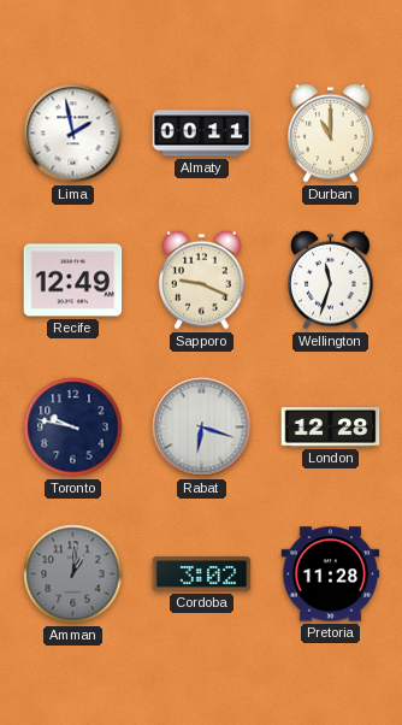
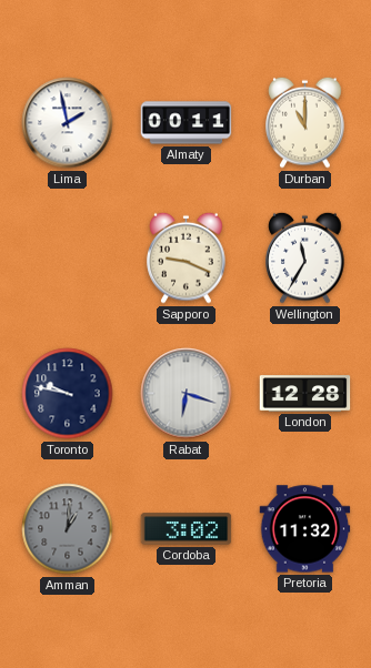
Recife: 12:49 -> none
Wellington: 11:33 -> 11:35
Pretoria: 11:28 -> 11:32
